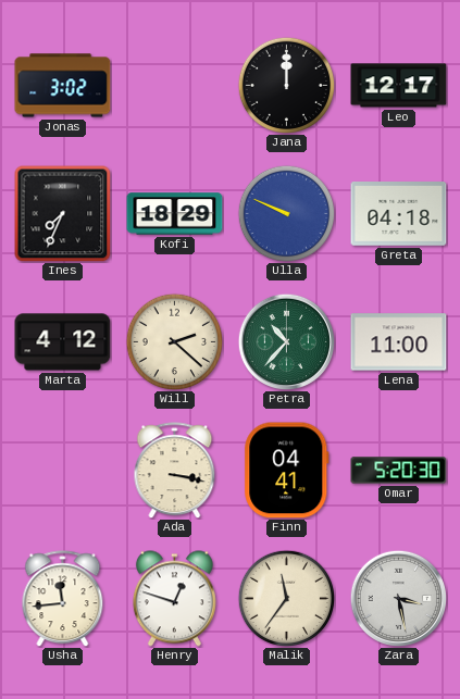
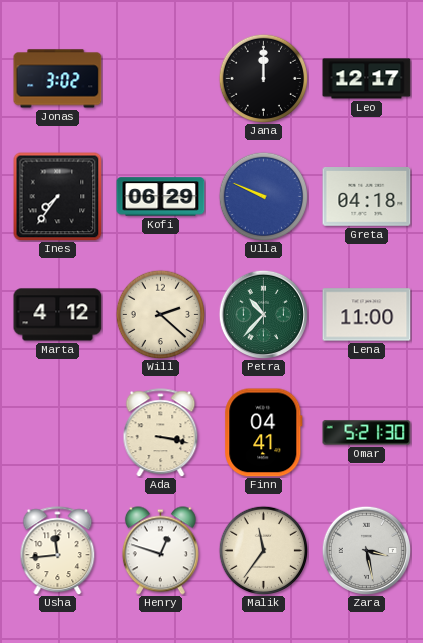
Ines: 7:34 -> 7:36
Kofi: 18:29 -> 06:29
Omar: 5:20 -> 5:21
